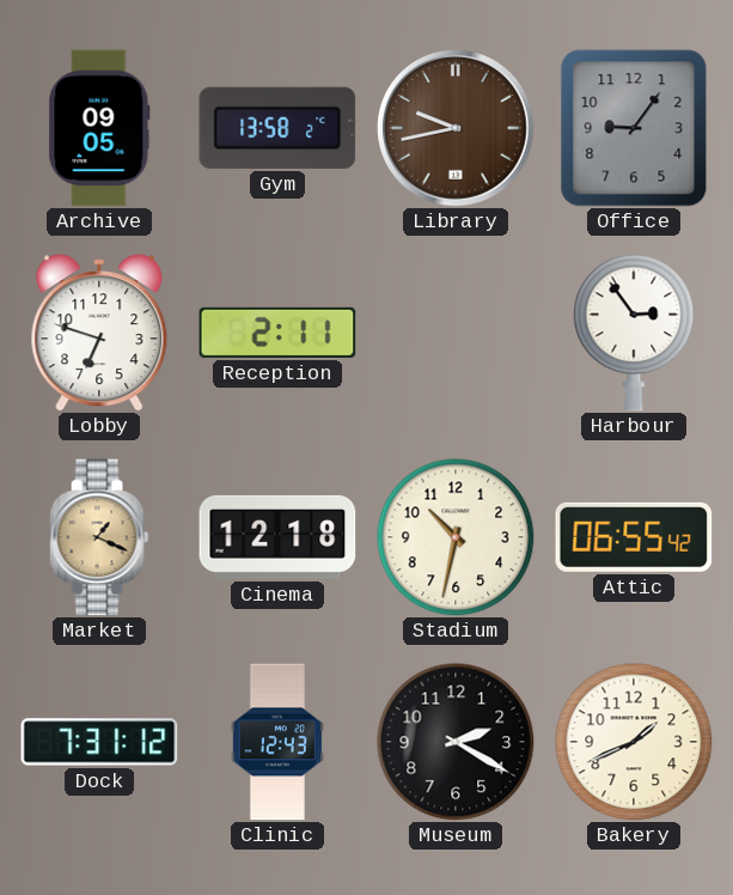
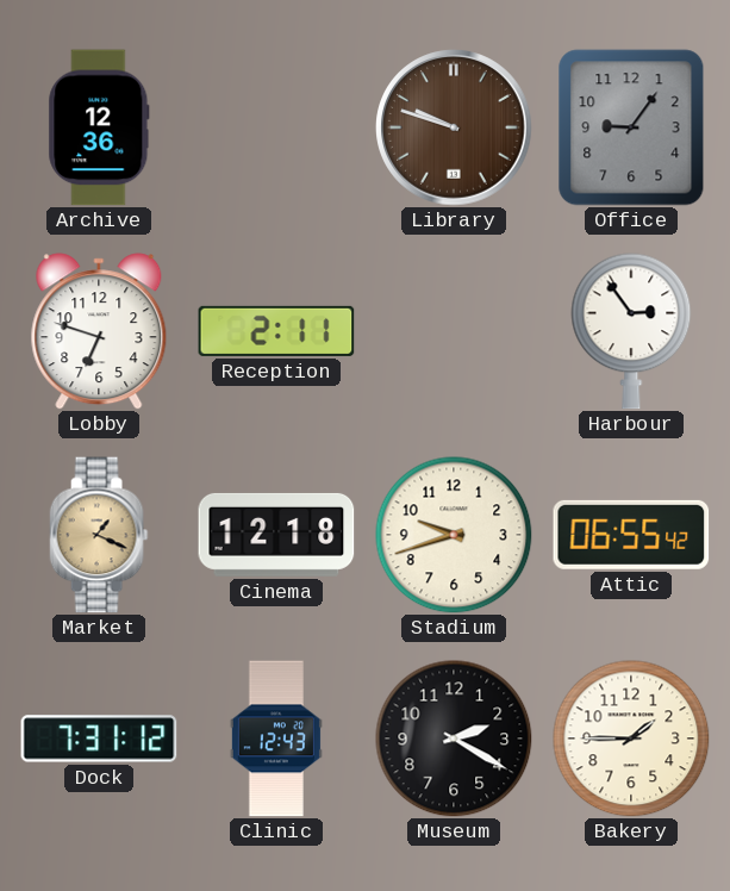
Archive: 09:05 -> 12:36
Gym: 13:58 -> none
Library: 9:43 -> 9:48
Stadium: 10:32 -> 9:42
Bakery: 1:41 -> 1:45
